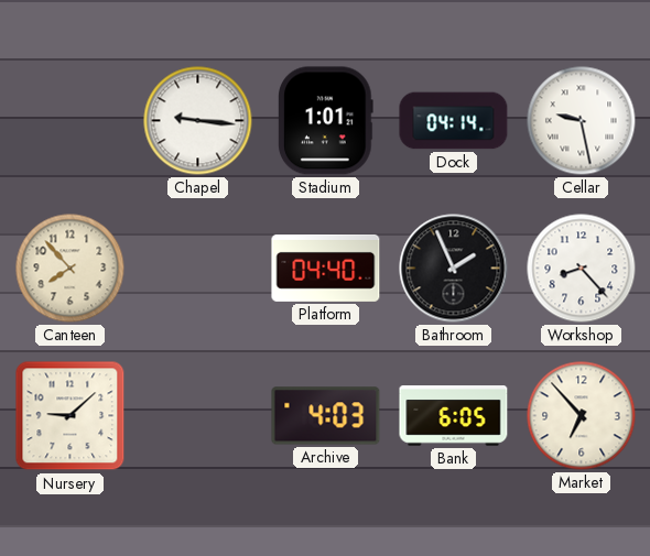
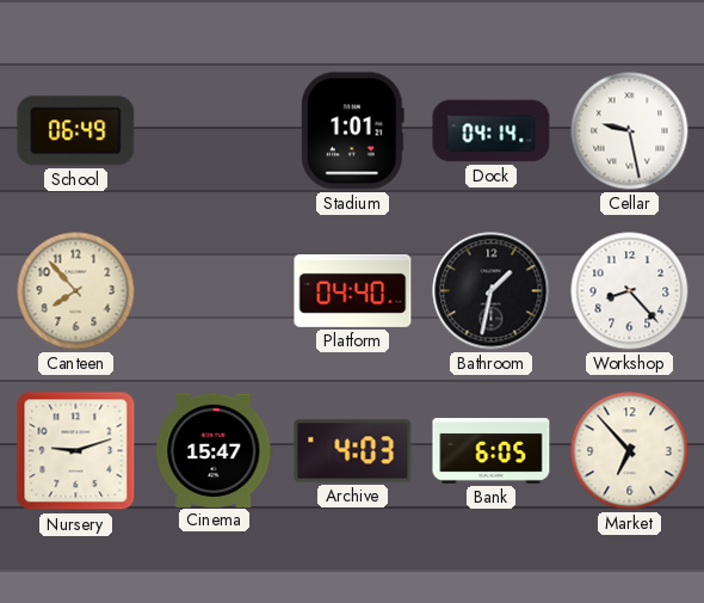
School: none -> 06:49
Chapel: 9:16 -> none
Bathroom: 1:56 -> 1:32
Nursery: 9:08 -> 9:12
Cinema: none -> 15:47
